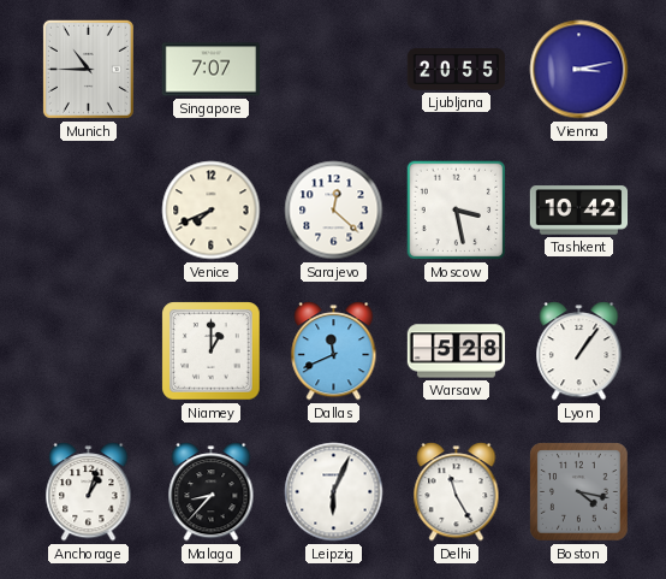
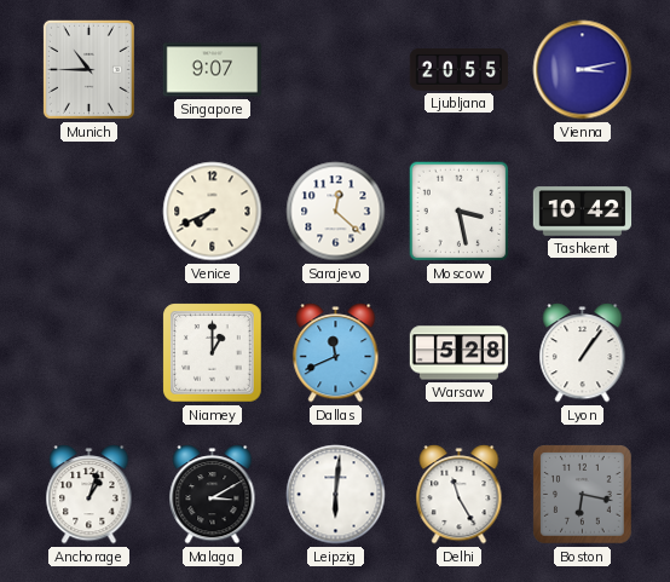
Singapore: 7:07 -> 9:07
Malaga: 8:37 -> 3:10
Leipzig: 6:04 -> 6:01
Boston: 4:17 -> 6:17
